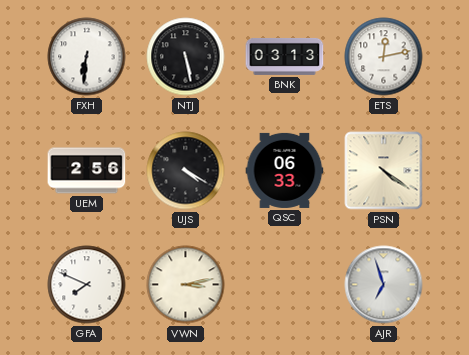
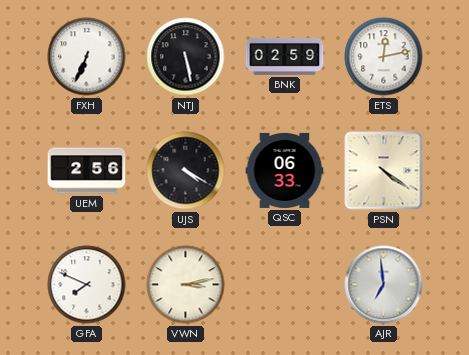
FXH: 6:31 -> 6:34
BNK: 03:13 -> 02:59
AJR: 6:57 -> 6:59
